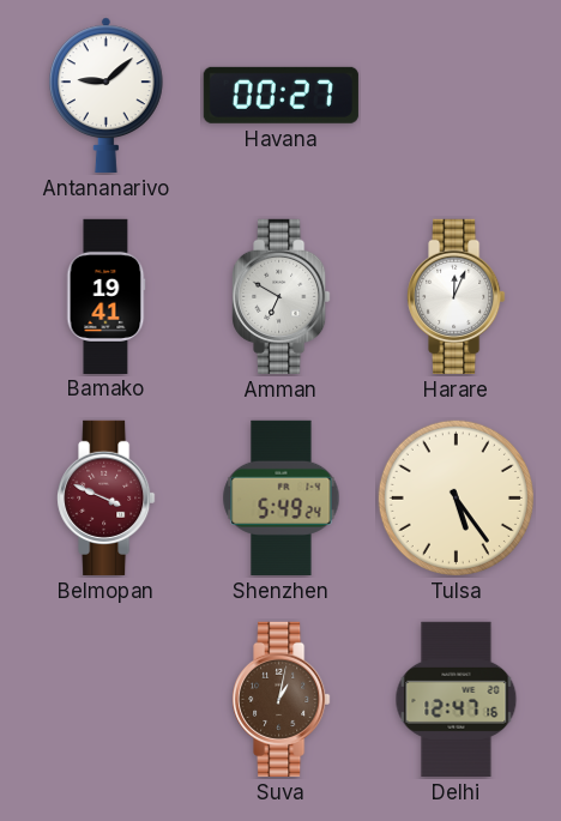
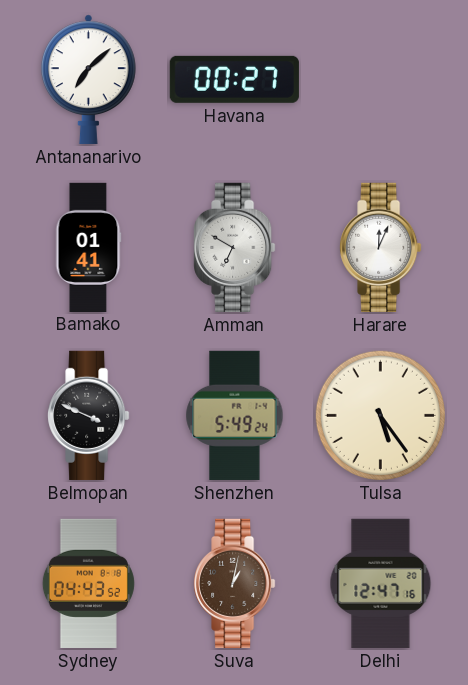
Antananarivo: 9:08 -> 7:08
Bamako: 19:41 -> 01:41
Belmopan dial: burgundy -> black
Sydney: none -> 04:43
